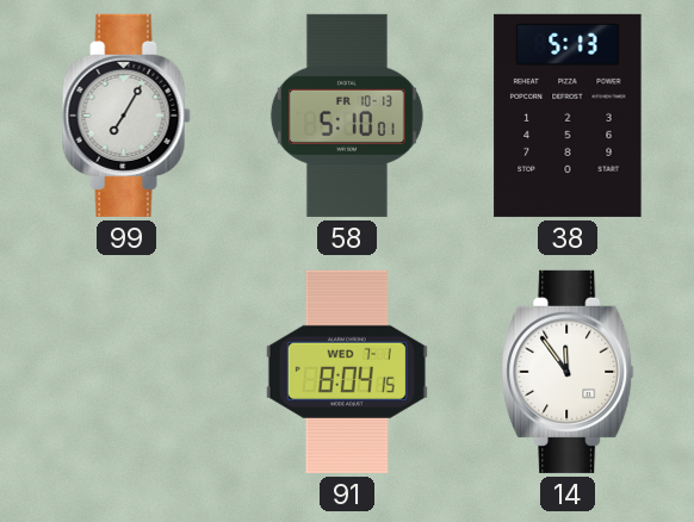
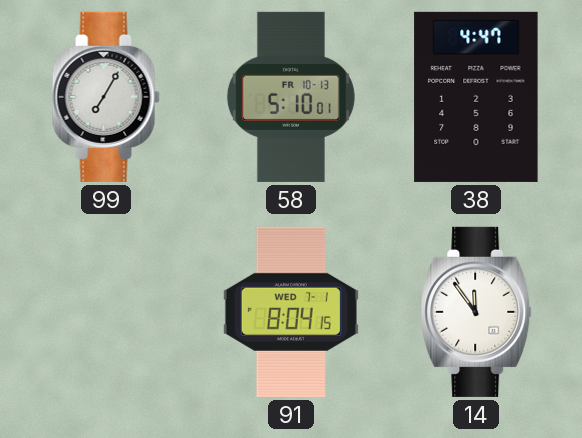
38: 5:13 -> 4:47
